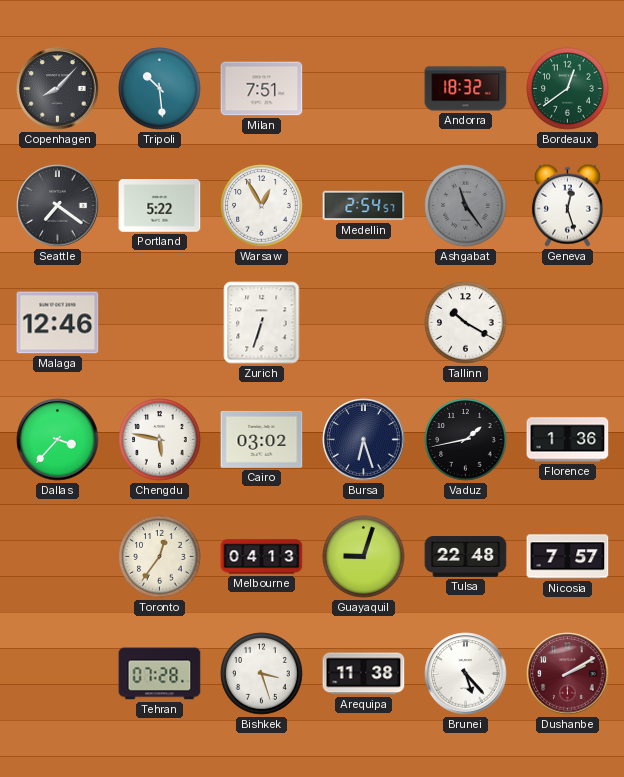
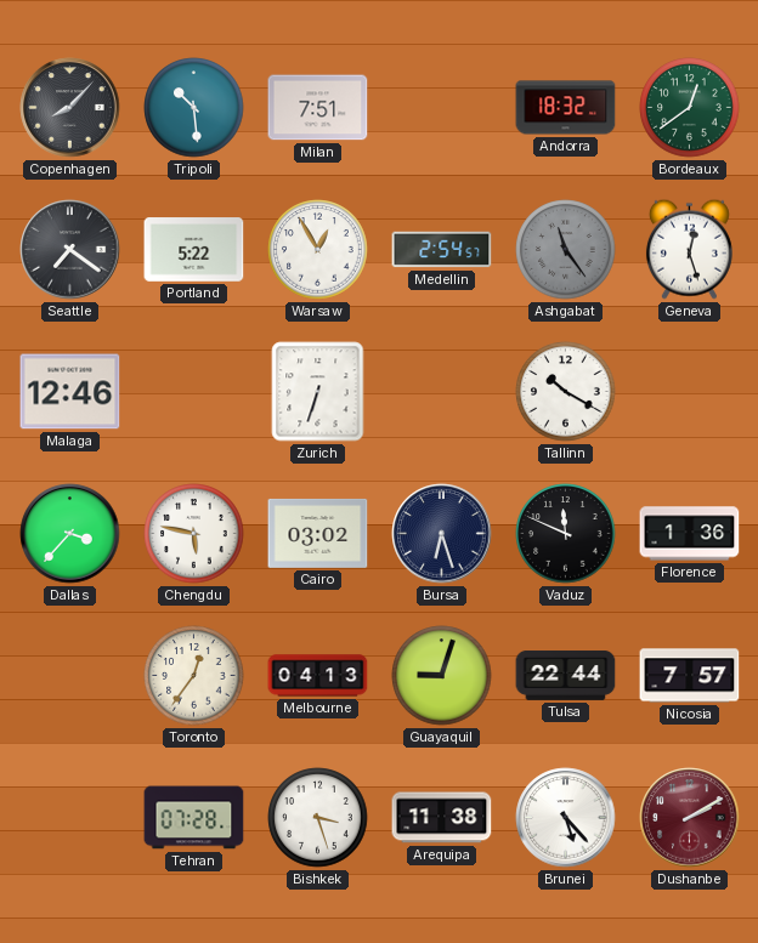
Vaduz: 1:43 -> 11:49
Tulsa: 22:48 -> 22:44
